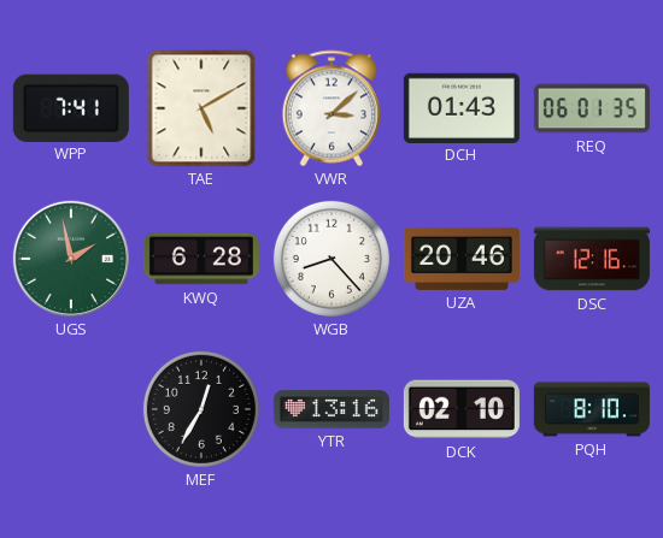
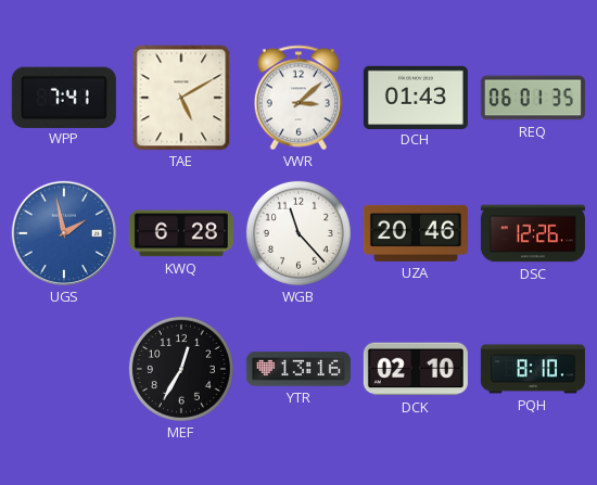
UGS dial: green -> blue
WGB: 8:23 -> 11:23
DSC: 12:16 -> 12:26
